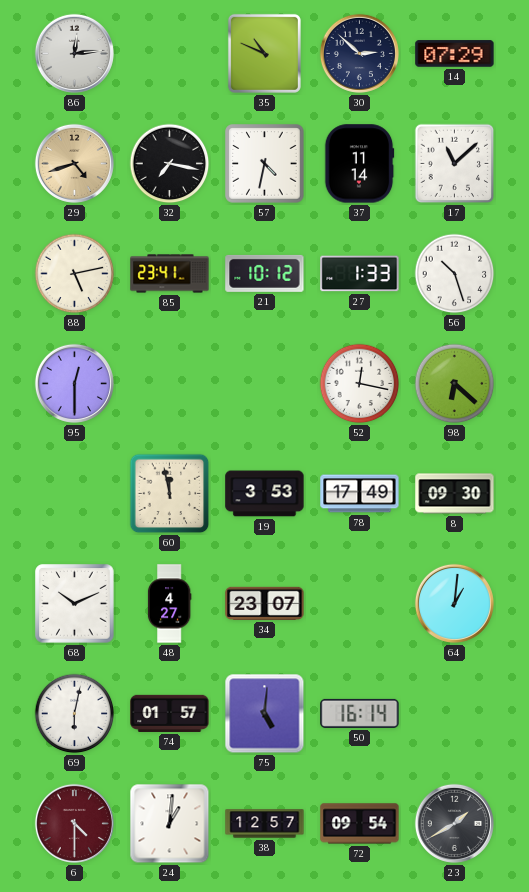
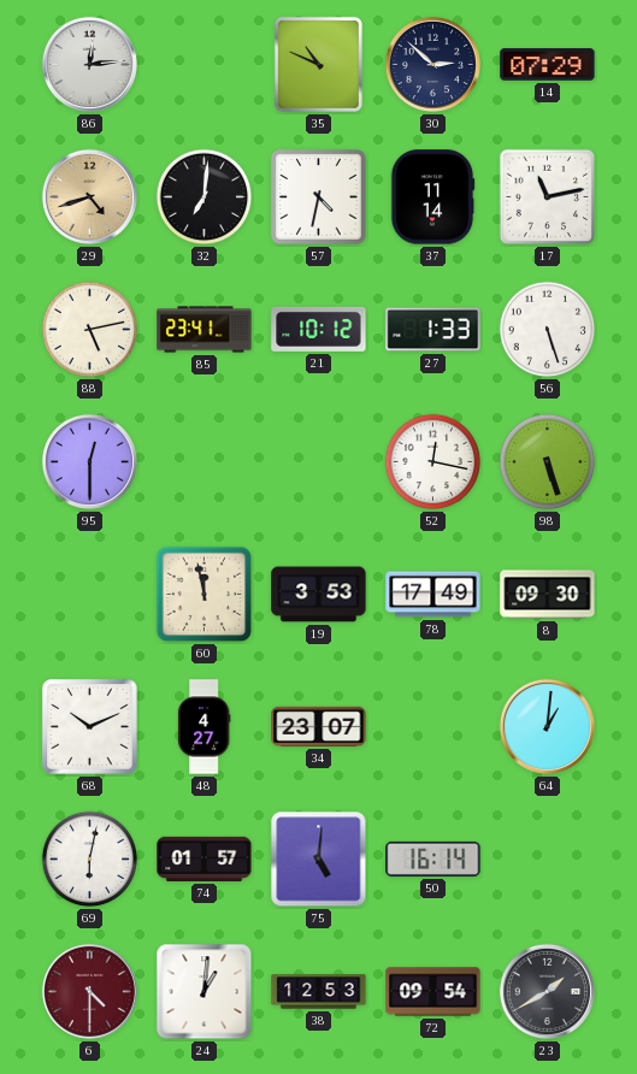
32: 7:17 -> 7:01
17: 11:08 -> 11:13
56: 10:27 -> 5:27
98: 6:22 -> 5:27
38: 12:57 -> 12:53
